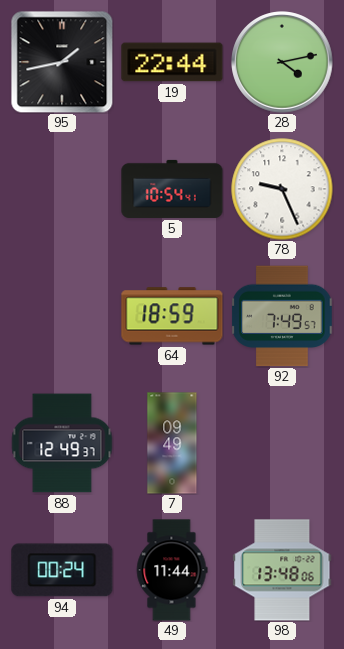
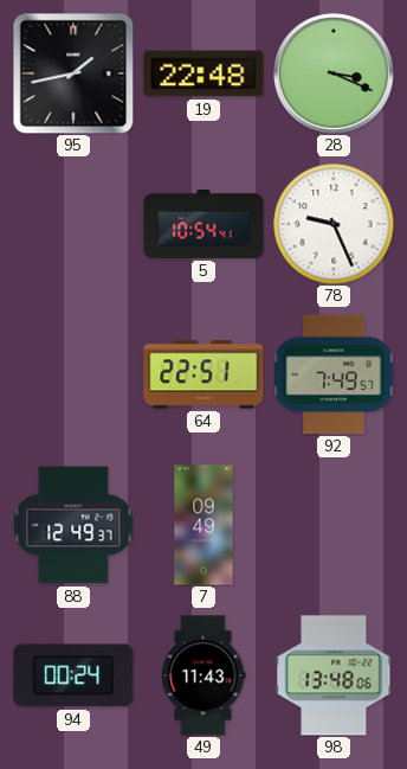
19: 22:44 -> 22:48
28: 4:13 -> 3:19
64: 18:59 -> 22:51
49: 11:44 -> 11:43
